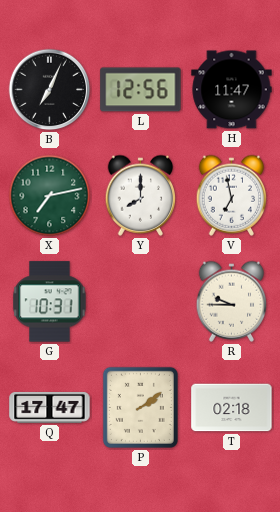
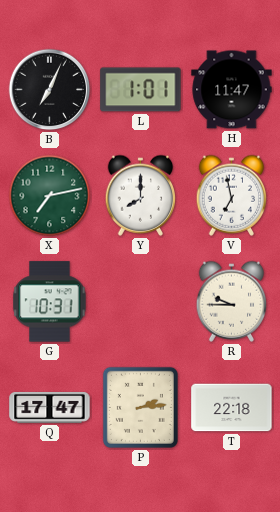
L: 12:56 -> 1:01
P: 2:09 -> 2:14
T: 02:18 -> 22:18
